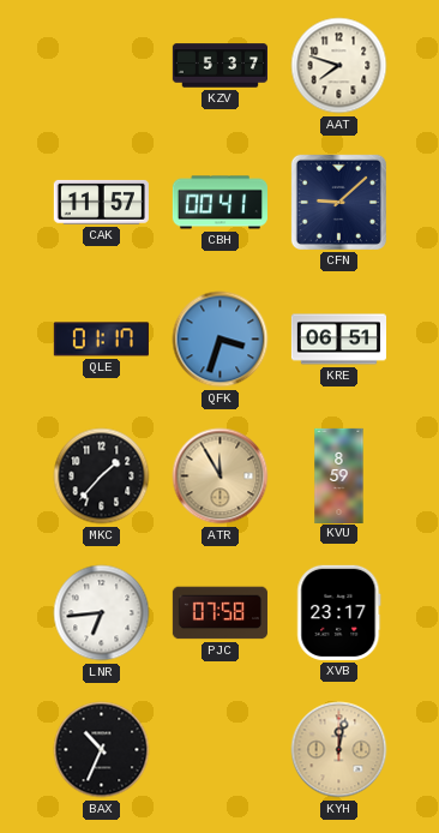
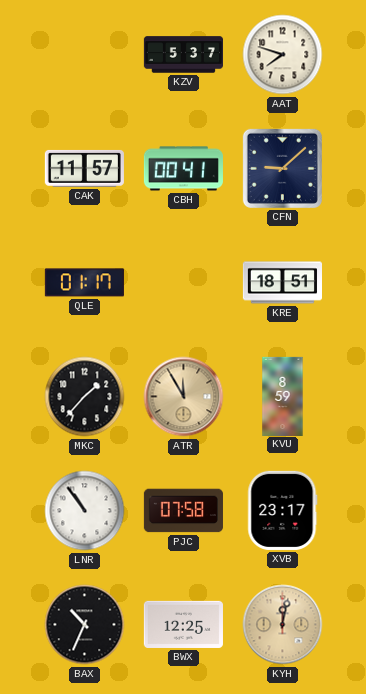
QFK: 3:33 -> none
KRE: 06:51 -> 18:51
LNR: 6:44 -> 10:54
BWX: none -> 12:25
